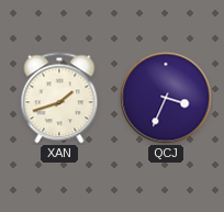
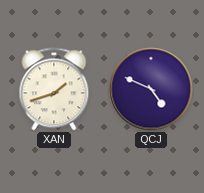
QCJ: 3:34 -> 4:49
